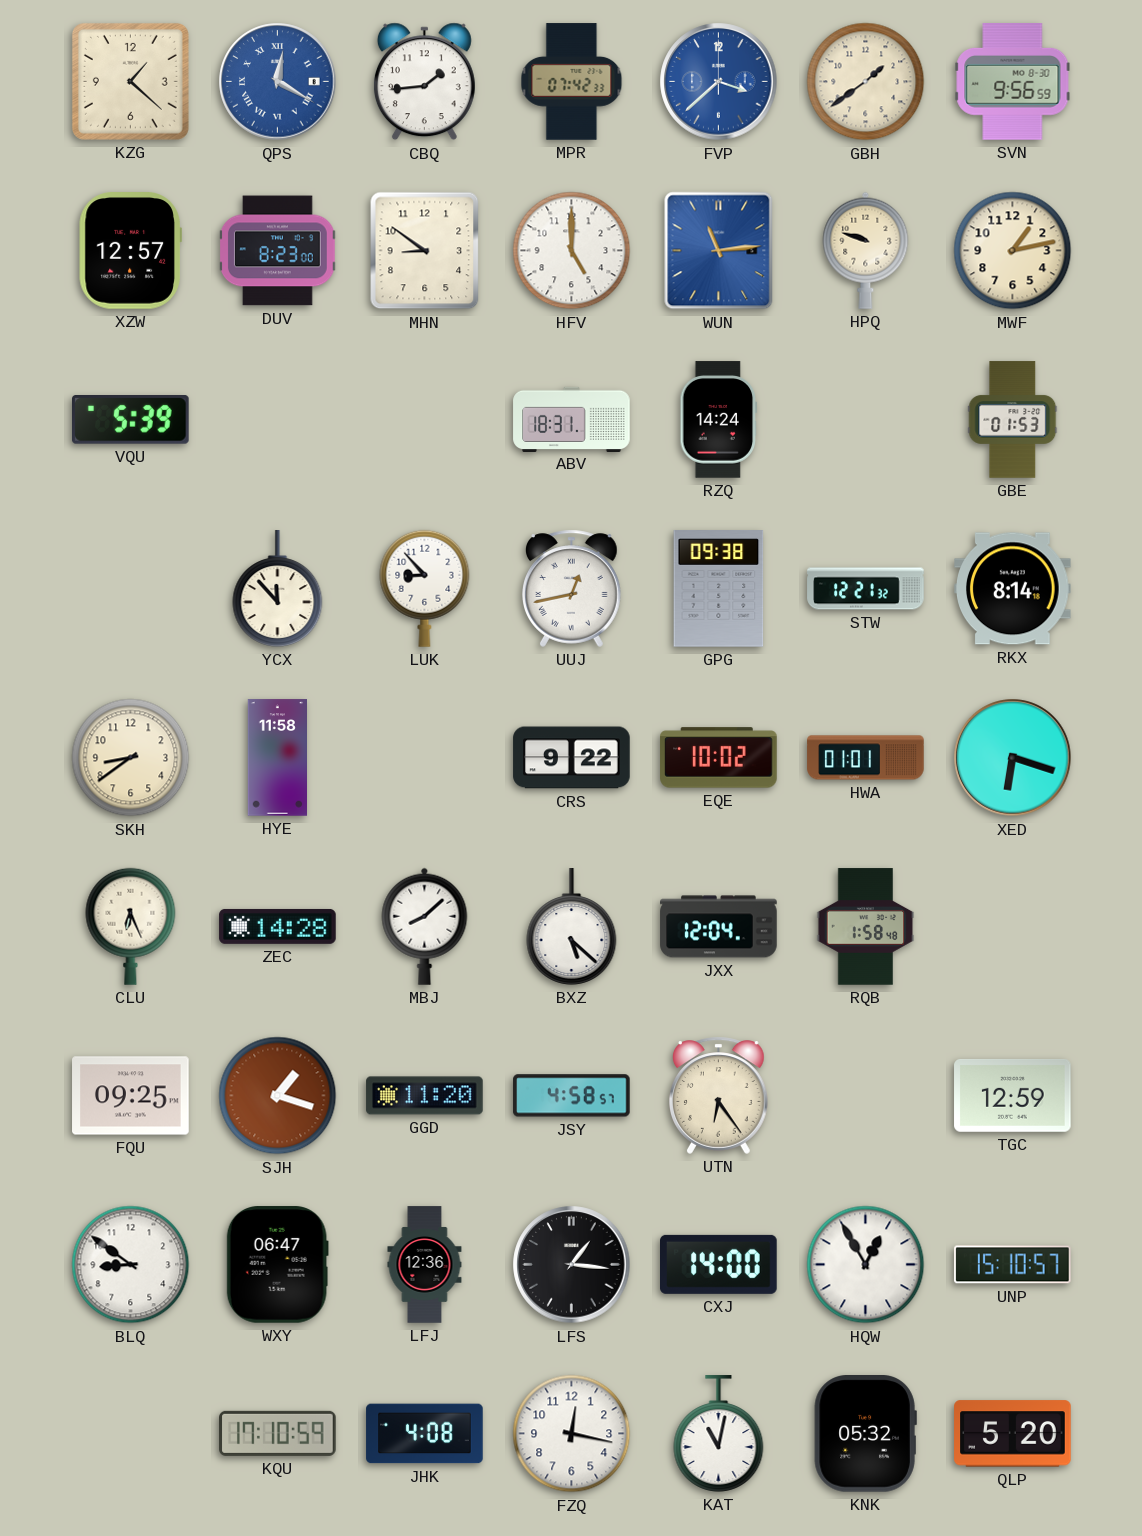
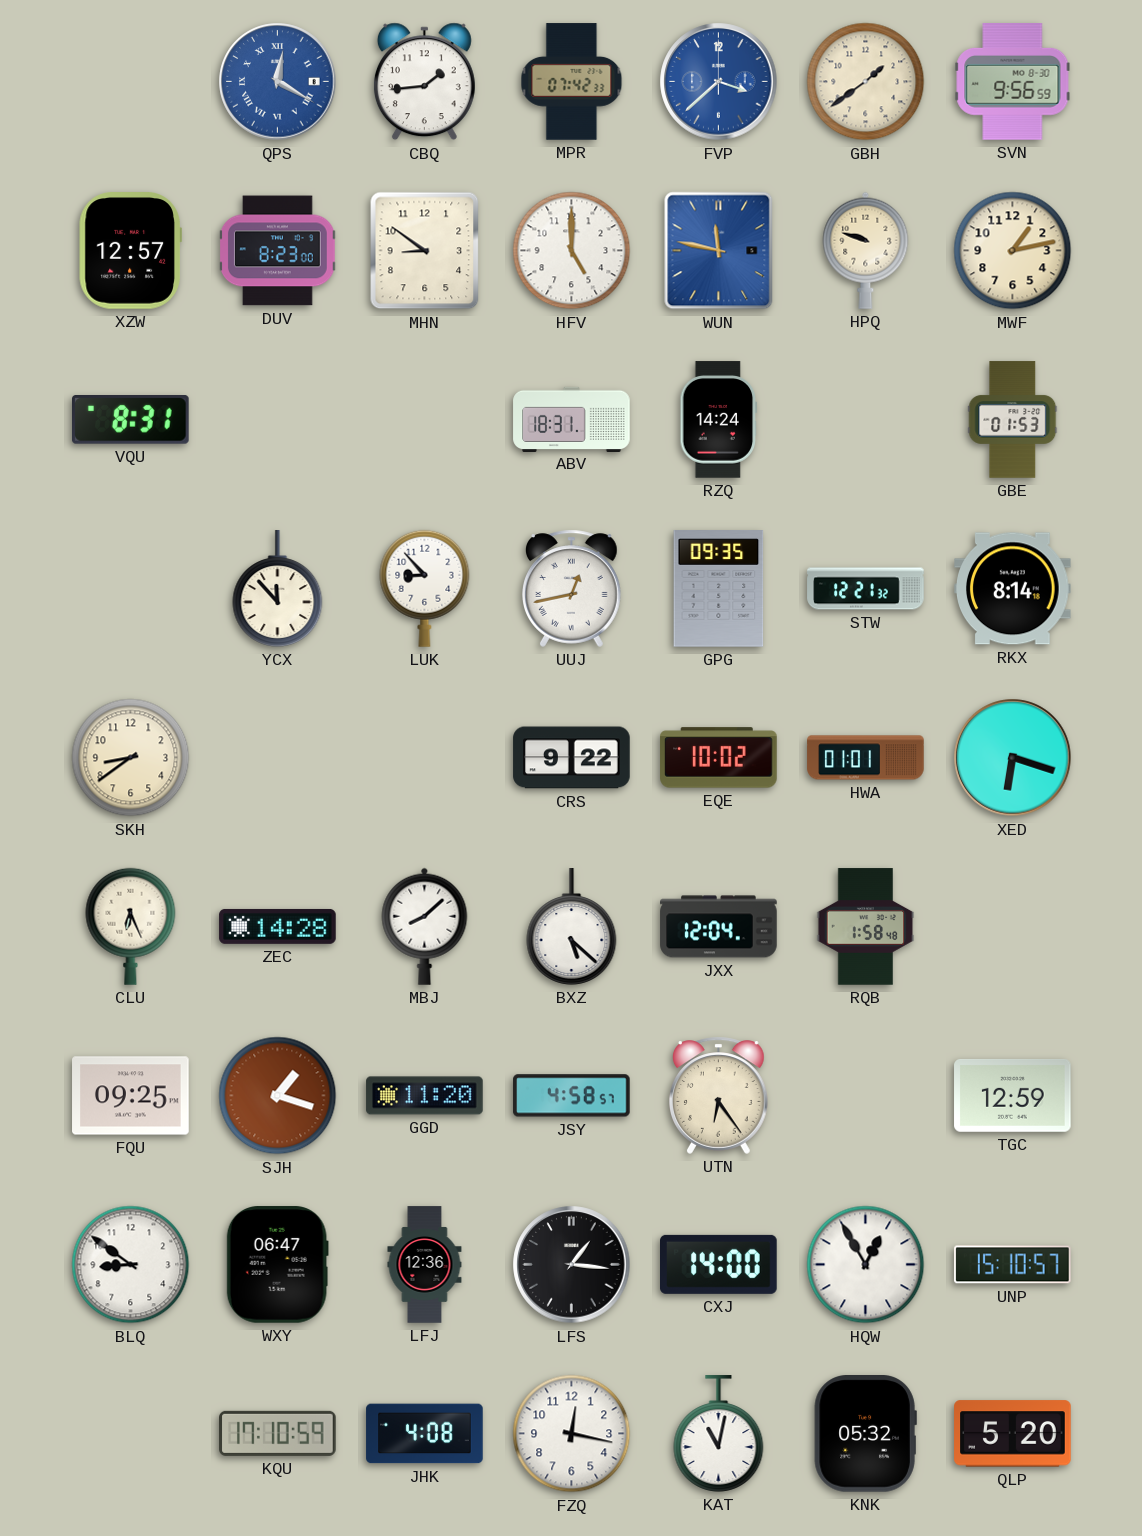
KZG: 1:22 -> none
WUN: 11:14 -> 11:47
VQU: 5:39 -> 8:31
GPG: 09:38 -> 09:35
HYE: 11:58 -> none
